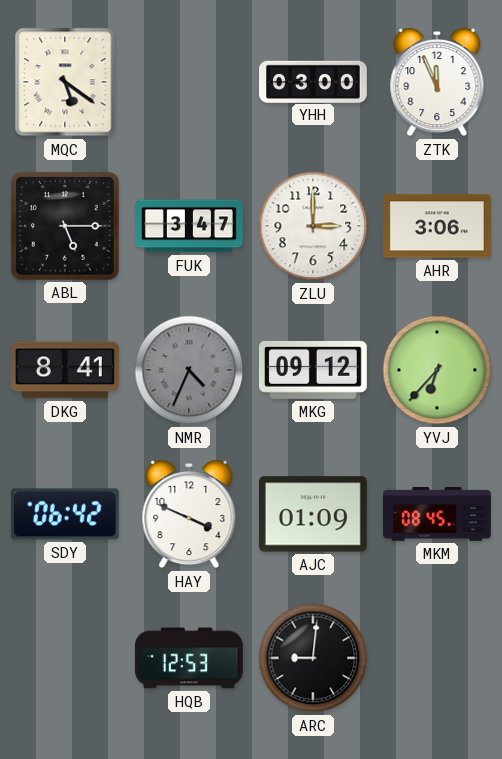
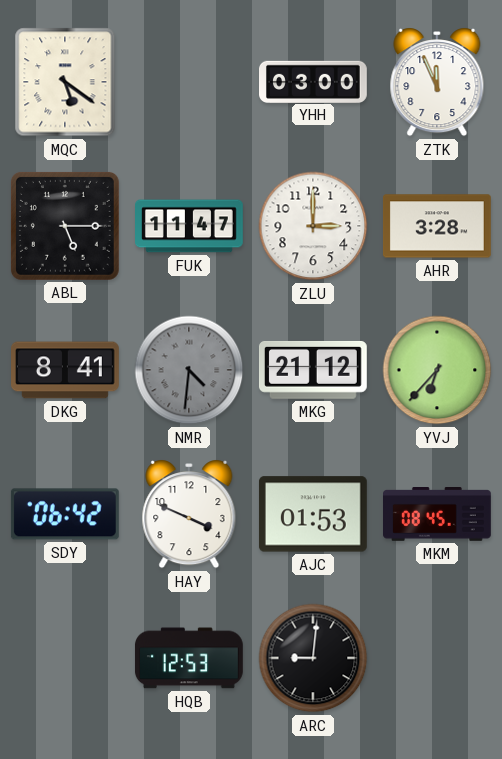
FUK: 3:47 -> 11:47
AHR: 3:06 -> 3:28
NMR: 4:34 -> 4:31
MKG: 09:12 -> 21:12
AJC: 01:09 -> 01:53
